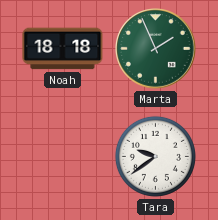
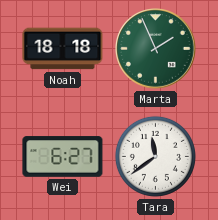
Wei: none -> 6:27
Tara: 9:39 -> 11:39
